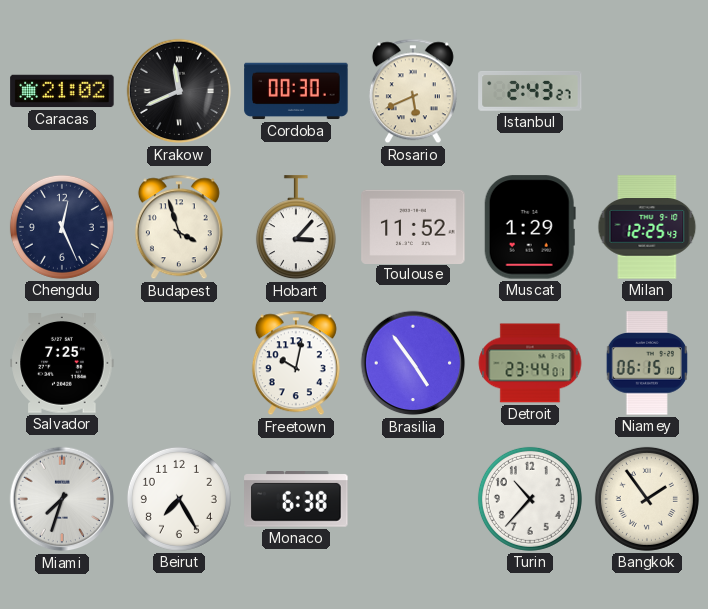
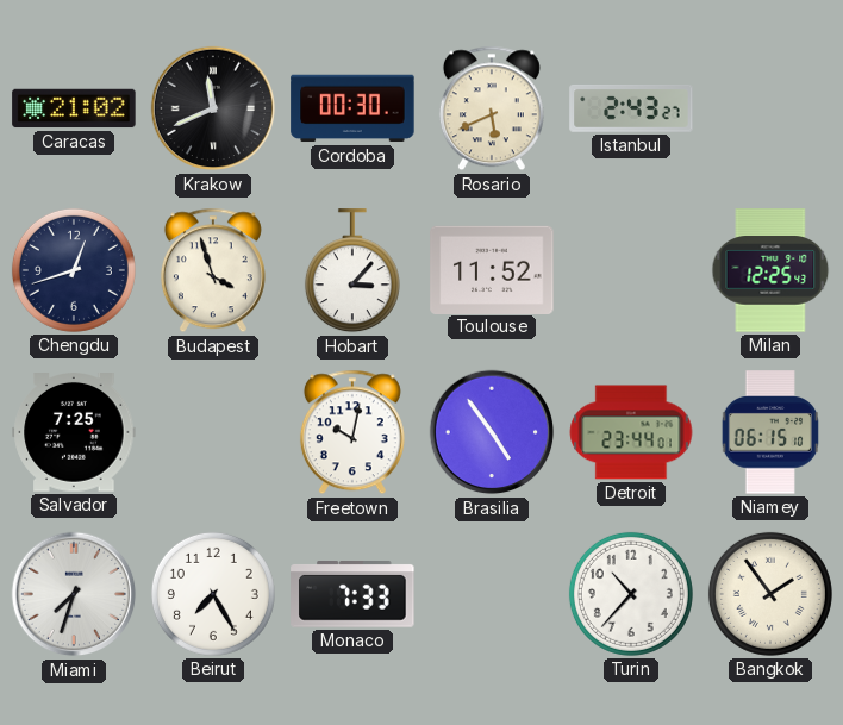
Chengdu: 12:26 -> 12:42
Muscat: 1:29 -> none
Monaco: 6:38 -> 7:33
